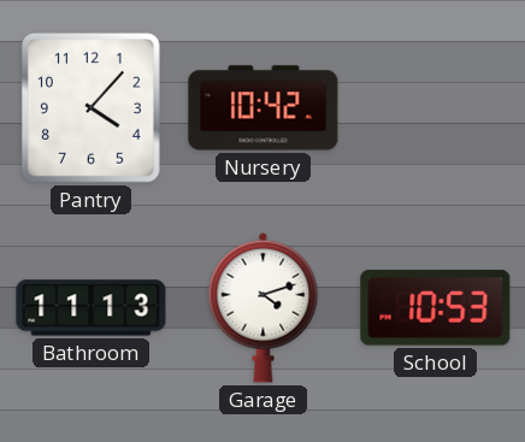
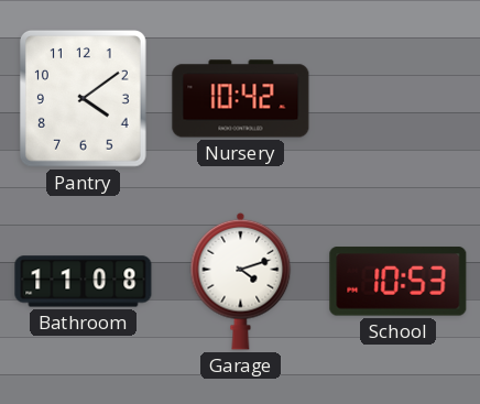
Pantry: 4:07 -> 4:09
Bathroom: 11:13 -> 11:08
